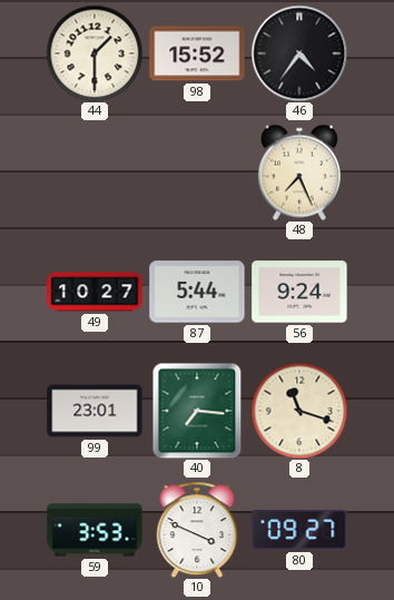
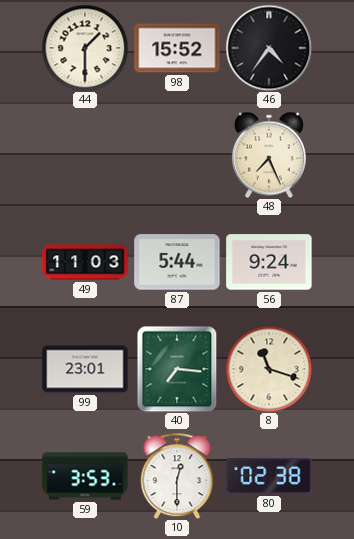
49: 10:27 -> 11:03
10: 3:49 -> 12:30
80: 09:27 -> 02:38
